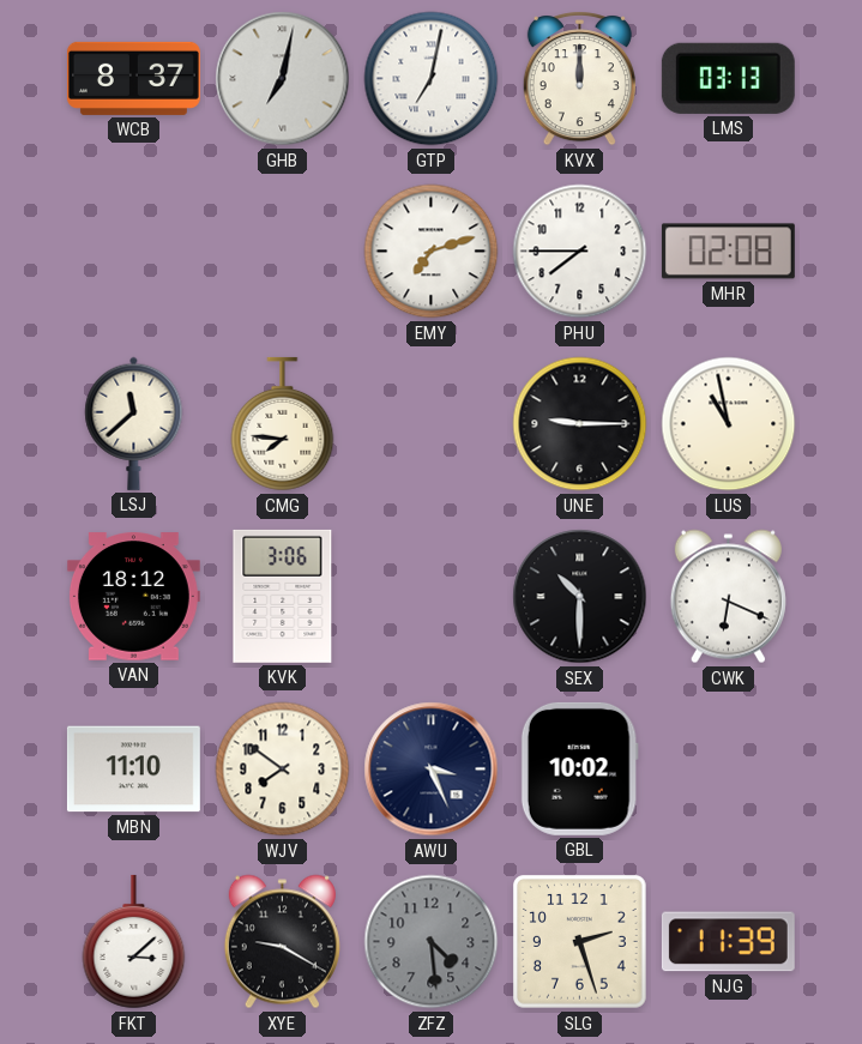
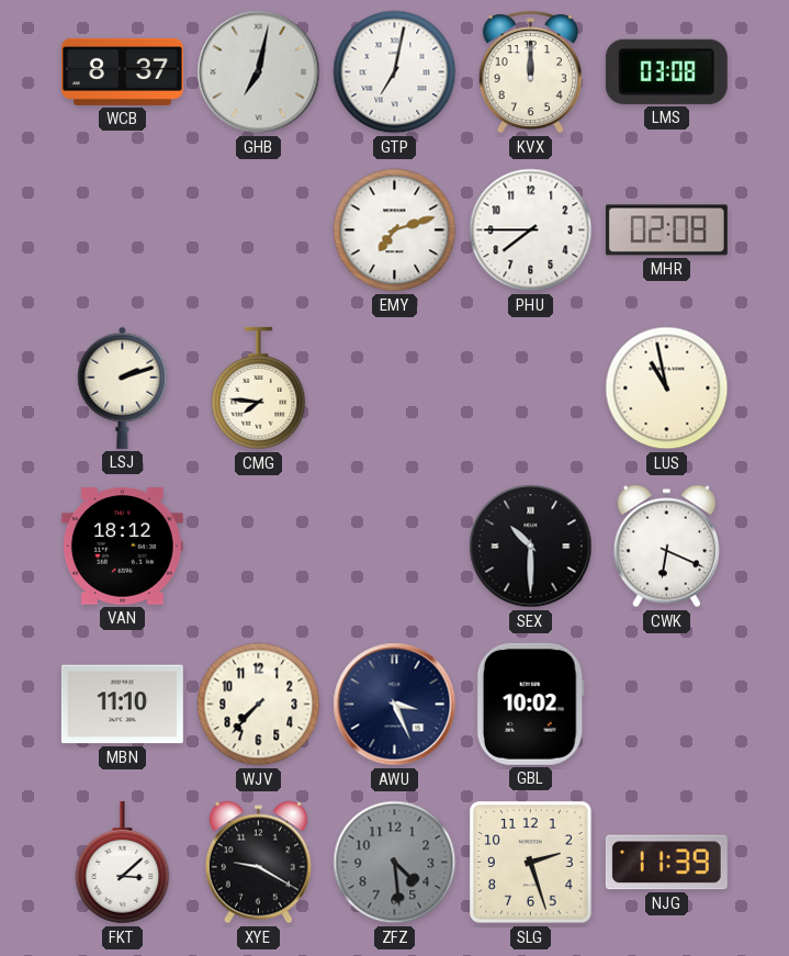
LMS: 03:13 -> 03:08
LSJ: 11:38 -> 2:12
UNE: 9:15 -> none
KVK: 3:06 -> none
WJV: 7:51 -> 7:37
